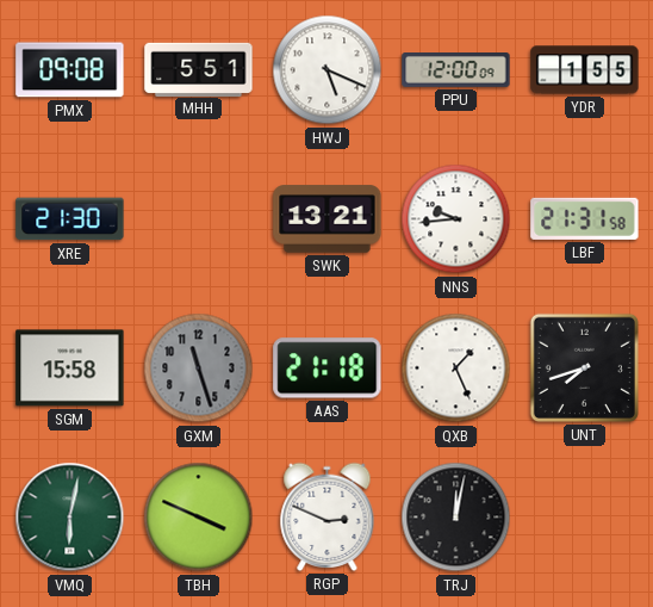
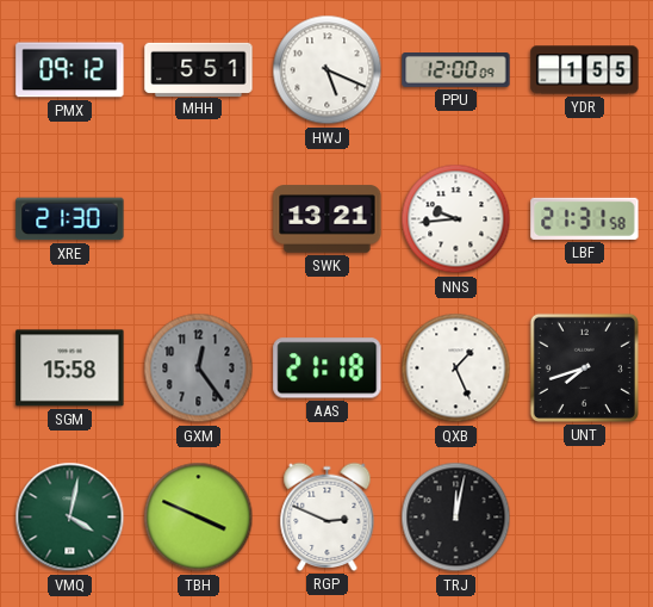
PMX: 09:08 -> 09:12
GXM: 11:27 -> 12:24
VMQ: 6:02 -> 4:02
